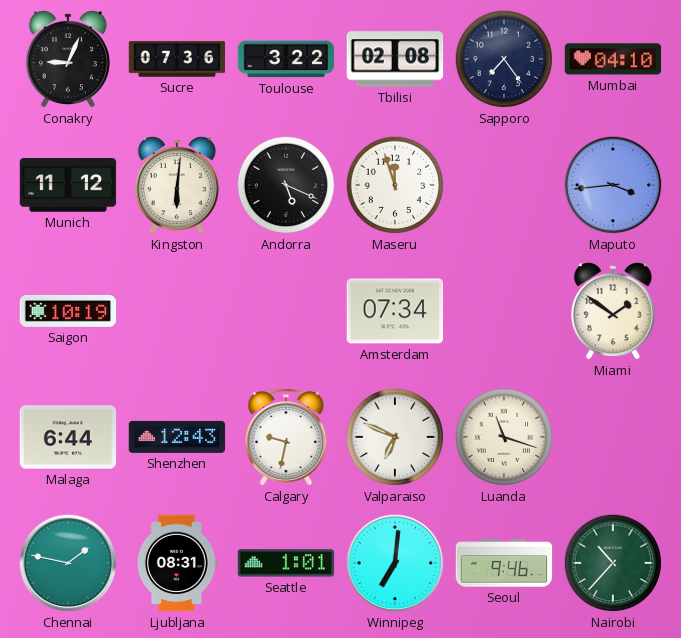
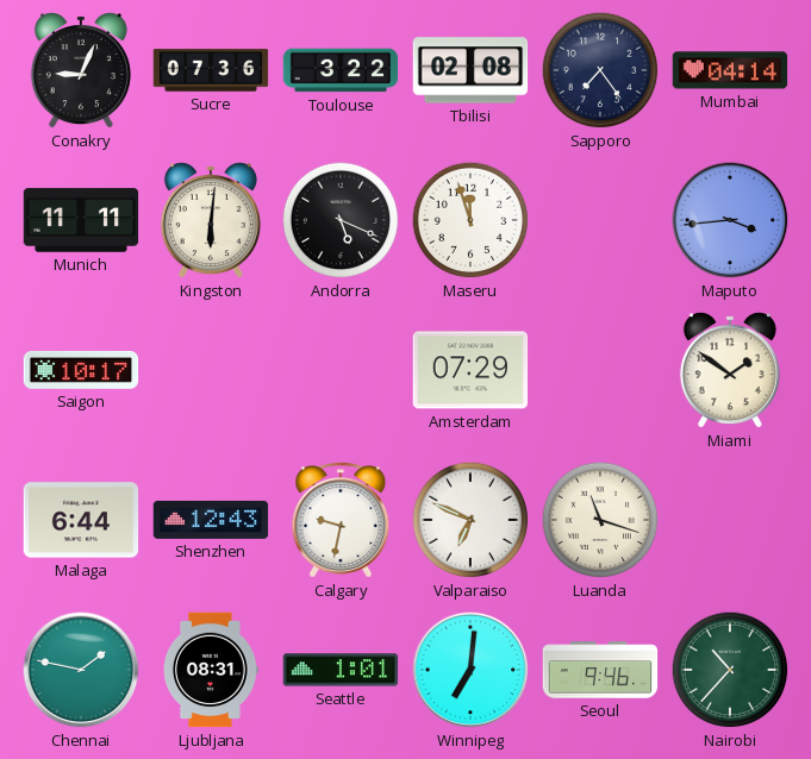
Mumbai: 04:10 -> 04:14
Munich: 11:12 -> 11:11
Saigon: 10:19 -> 10:17
Amsterdam: 07:34 -> 07:29
